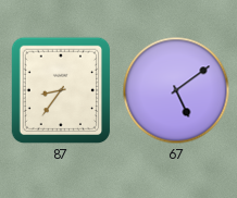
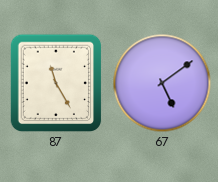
87: 8:36 -> 11:25
